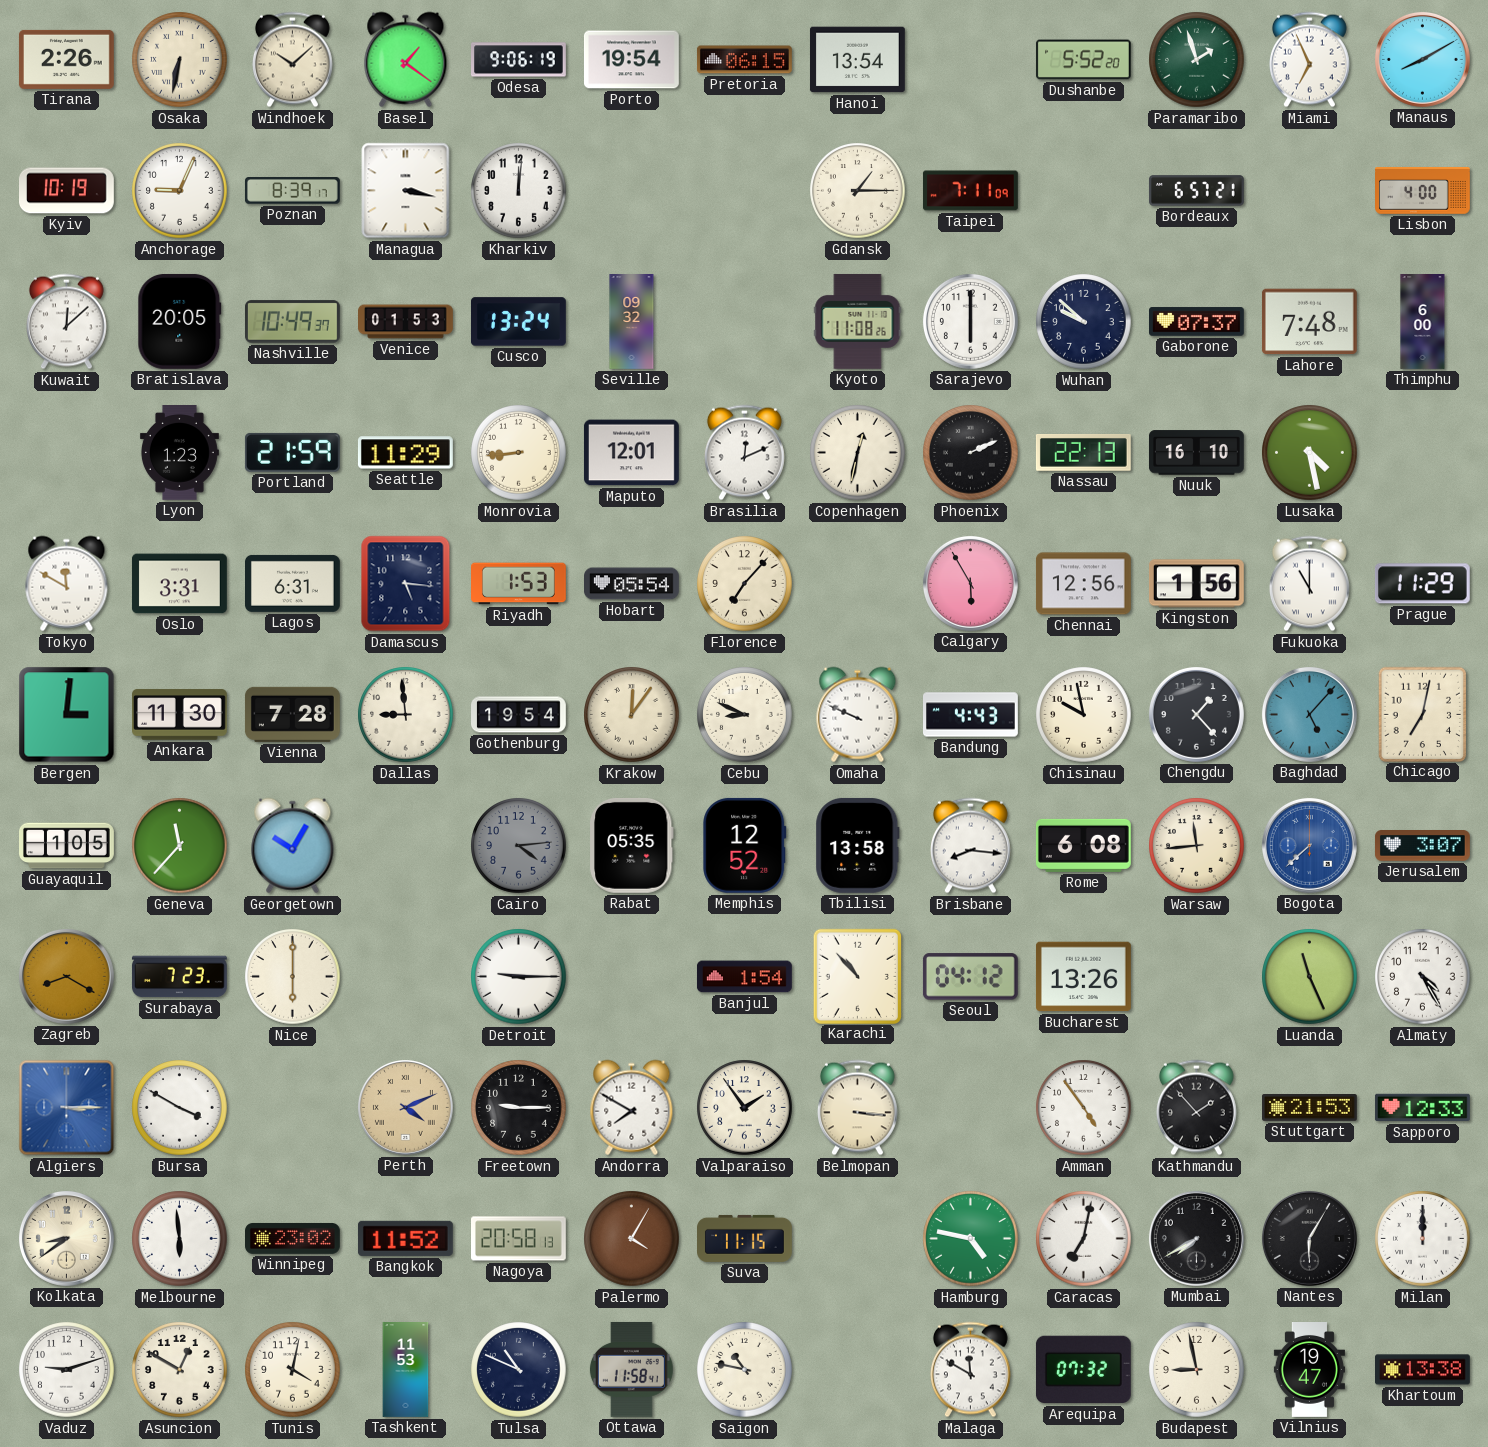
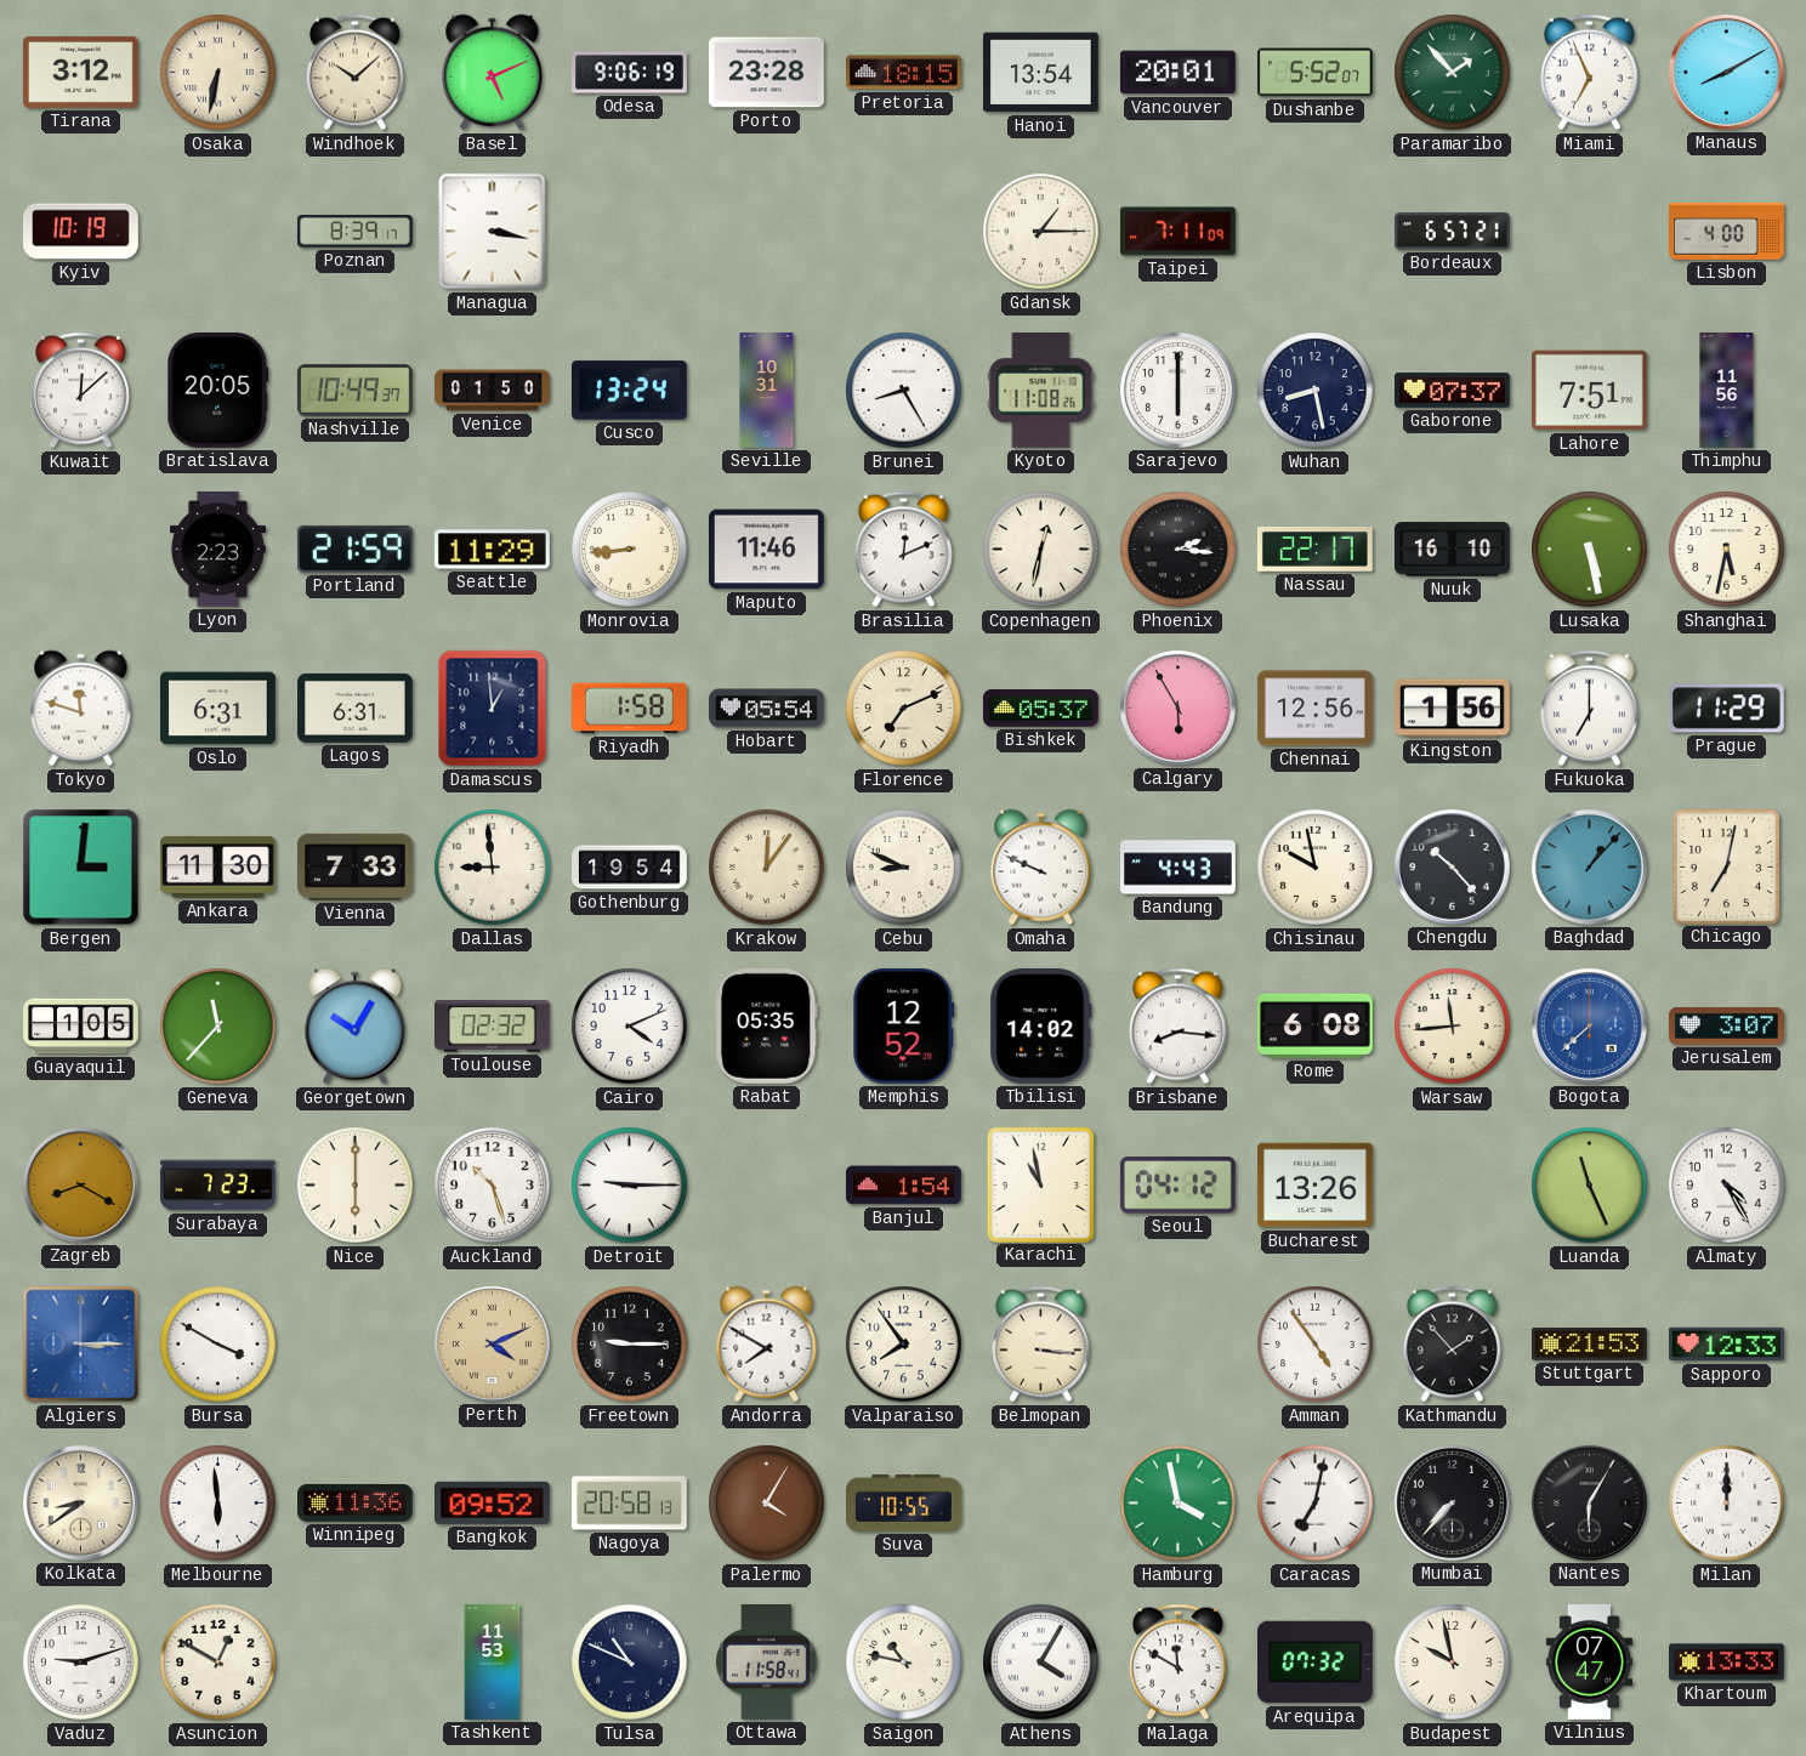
Tirana: 2:26 -> 3:12
Basel: 1:21 -> 5:11
Porto: 19:54 -> 23:28
Pretoria: 06:15 -> 18:15
Vancouver: none -> 20:01
Dushanbe: 5:52:20 -> 5:52:07
Paramaribo: 1:57 -> 1:53
Anchorage: 9:04 -> none
Kharkiv: 12:01 -> none
Venice: 01:53 -> 01:50
Seville: 09:32 -> 10:31
Brunei: none -> 8:25
Wuhan: 9:52 -> 8:28
Lahore: 7:48 -> 7:51
Thimphu: 6:00 -> 11:56
Lyon: 1:23 -> 2:23
Maputo: 12:01 -> 11:46
Phoenix: 2:11 -> 2:16
Nassau: 22:13 -> 22:17
Lusaka: 4:28 -> 5:28
Shanghai: none -> 5:32
Tokyo: 11:50 -> 11:48
Oslo: 3:31 -> 6:31
Damascus: 5:16 -> 12:59
Riyadh: 1:53 -> 1:58
Florence: 7:07 -> 7:11
Bishkek: none -> 05:37
Fukuoka: 11:00 -> 7:00
Vienna: 7:28 -> 7:33
Chengdu: 1:23 -> 10:23
Baghdad: 5:07 -> 1:07
Toulouse: none -> 02:32
Cairo: 4:14 -> 4:11
Cairo dial: grey -> white
Tbilisi: 13:58 -> 14:02
Auckland: none -> 10:27
Karachi: 10:53 -> 10:58
Valparaiso: 1:54 -> 7:54
Winnipeg: 23:02 -> 11:36
Bangkok: 11:52 -> 09:52
Suva: 11:15 -> 10:55
Hamburg: 4:47 -> 3:58
Mumbai: 7:40 -> 7:37
Tunis: 4:02 -> none
Athens: none -> 4:05
Budapest: 8:58 -> 9:58
Vilnius: 19:47 -> 07:47
Khartoum: 13:38 -> 13:33
